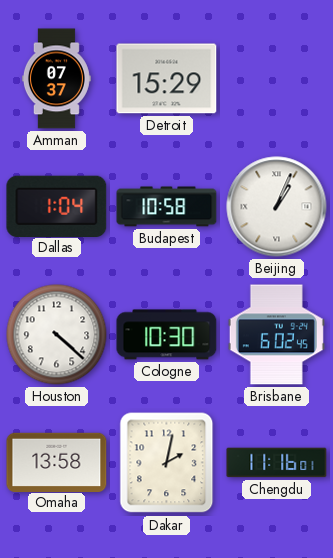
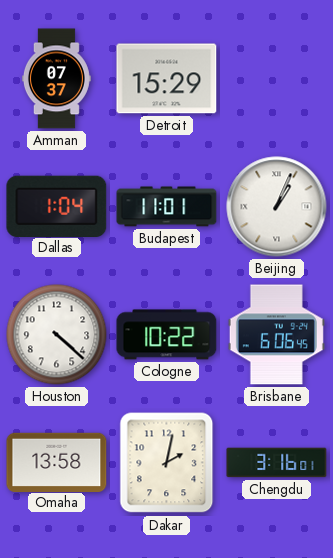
Budapest: 10:58 -> 11:01
Cologne: 10:30 -> 10:22
Brisbane: 6:02 -> 6:06
Chengdu: 11:16 -> 3:16
